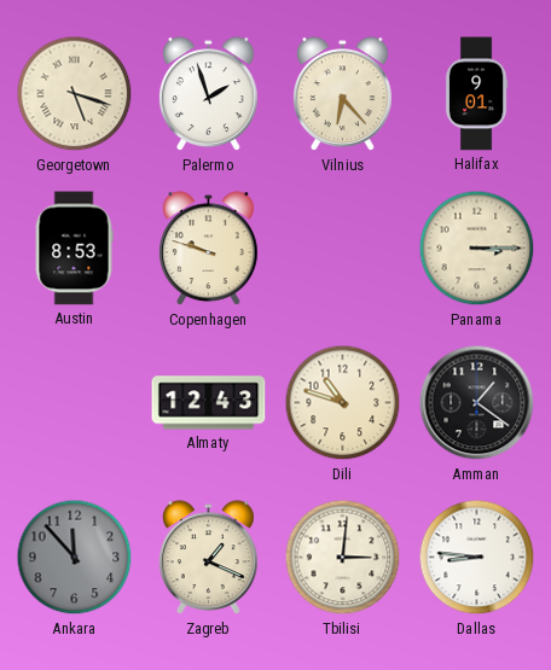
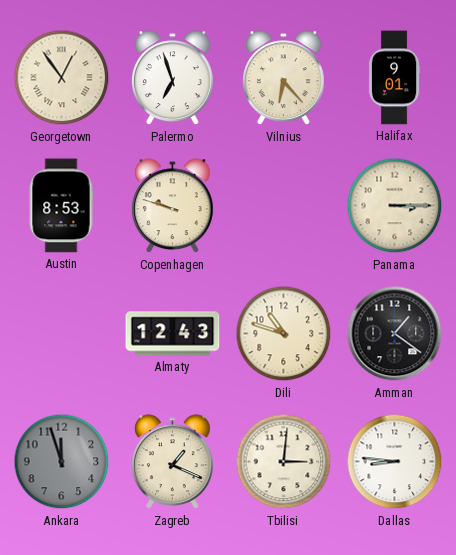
Georgetown: 5:18 -> 12:54
Palermo: 1:57 -> 6:57
Ankara: 11:53 -> 11:57
